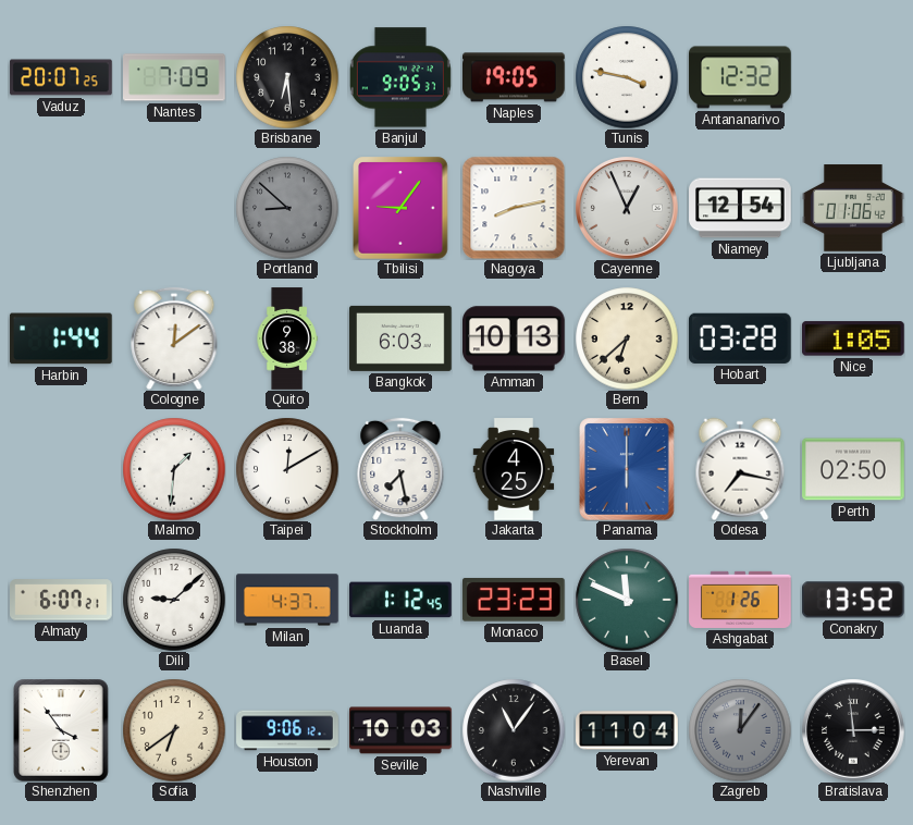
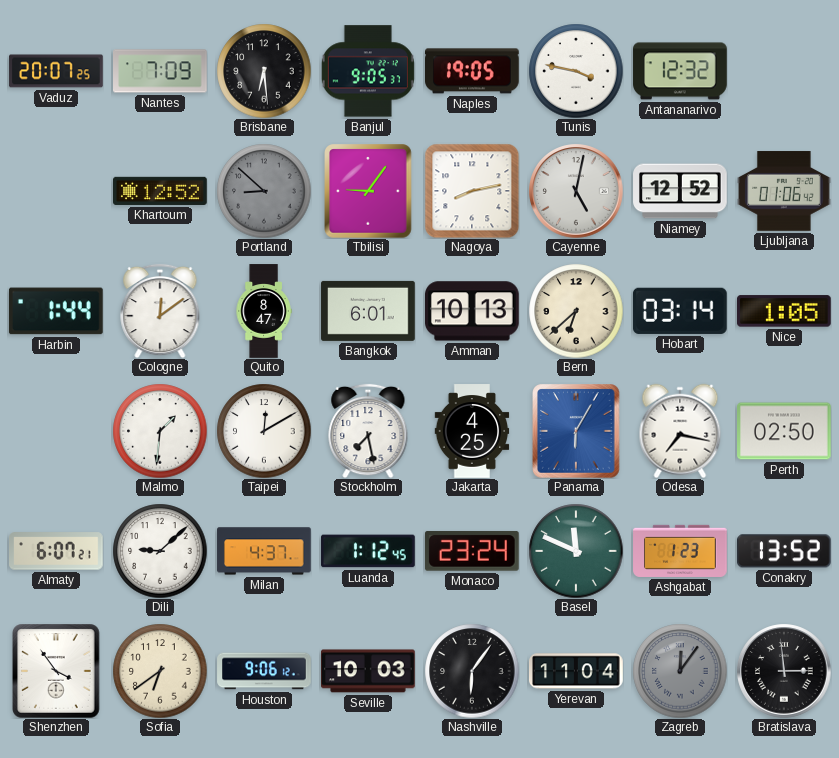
Khartoum: none -> 12:52
Cayenne: 12:56 -> 5:02
Niamey: 12:54 -> 12:52
Quito: 9:38 -> 8:47
Bangkok: 6:03 -> 6:01
Hobart: 03:28 -> 03:14
Panama: 6:00 -> 6:05
Monaco: 23:23 -> 23:24
Ashgabat: 1:26 -> 1:23
Nashville: 11:06 -> 6:06
